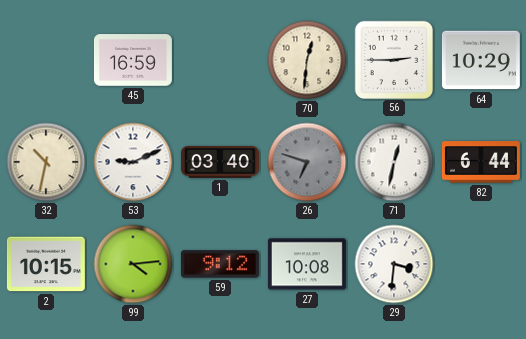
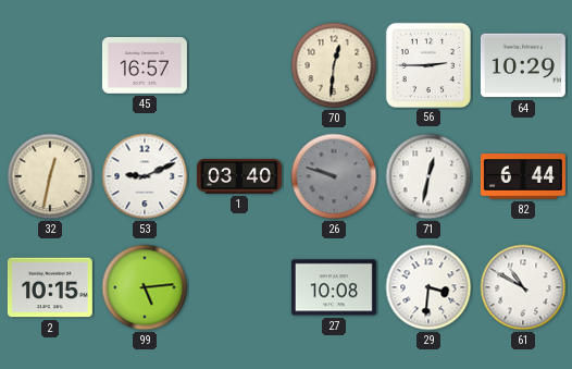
45: 16:59 -> 16:57
32: 10:32 -> 12:32
26: 6:48 -> 9:48
99: 4:14 -> 5:14
59: 9:12 -> none
61: none -> 10:50
